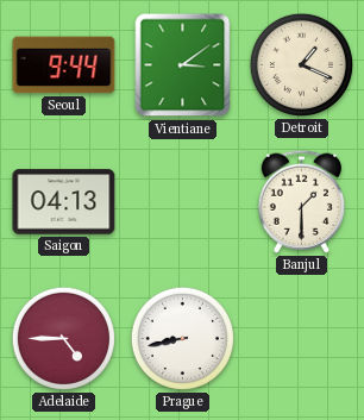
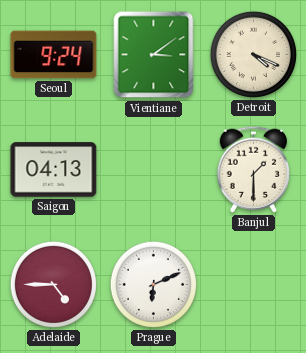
Seoul: 9:44 -> 9:24
Detroit: 1:19 -> 4:19
Prague: 8:43 -> 6:11
